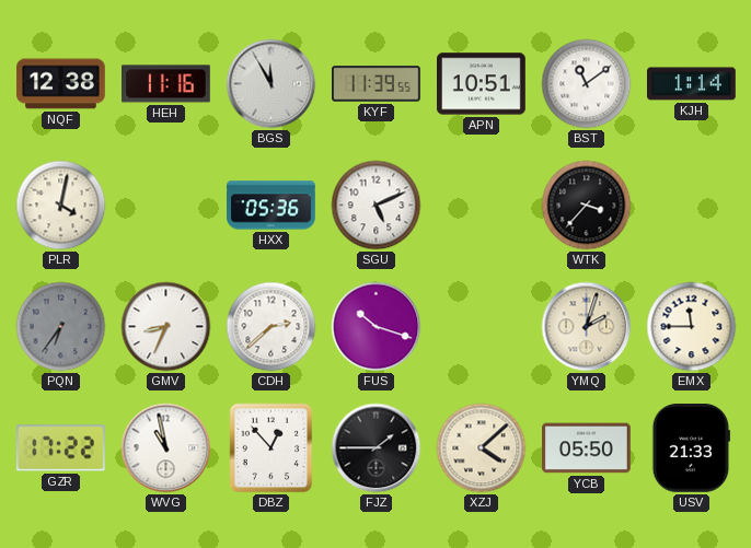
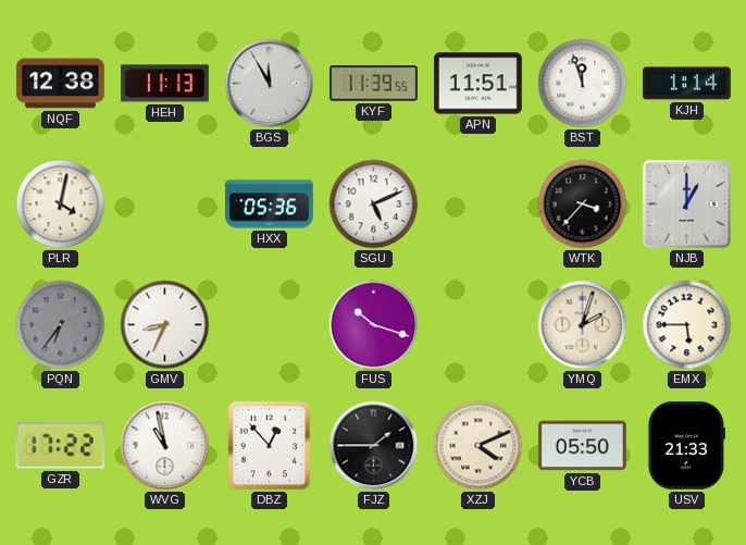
HEH: 11:16 -> 11:13
APN: 10:51 -> 11:51
BST: 11:09 -> 11:57
NJB: none -> 1:00
CDH: 2:38 -> none
EMX: 11:45 -> 5:45
XZJ: 4:08 -> 4:11
